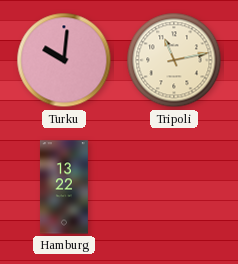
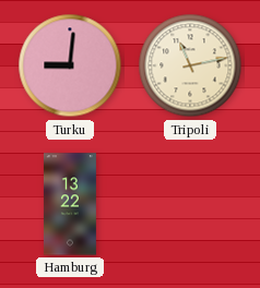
Turku: 10:01 -> 9:01
